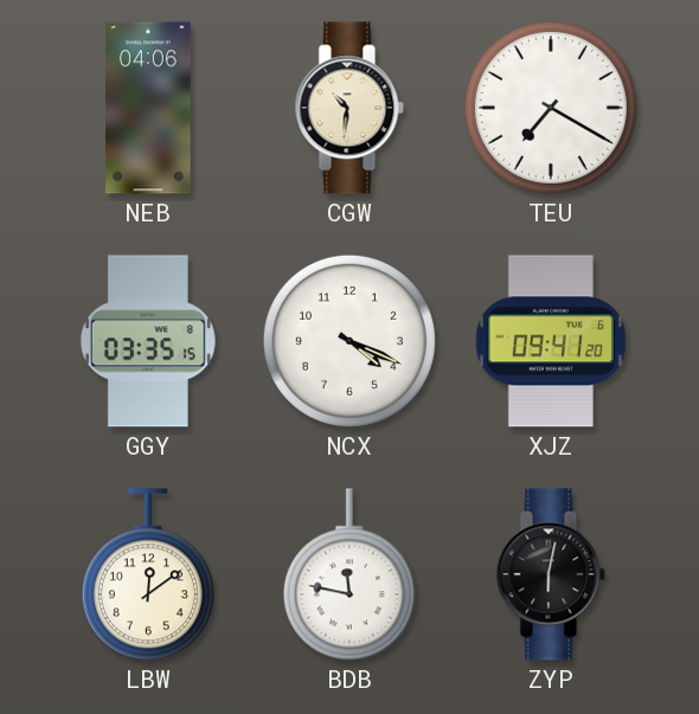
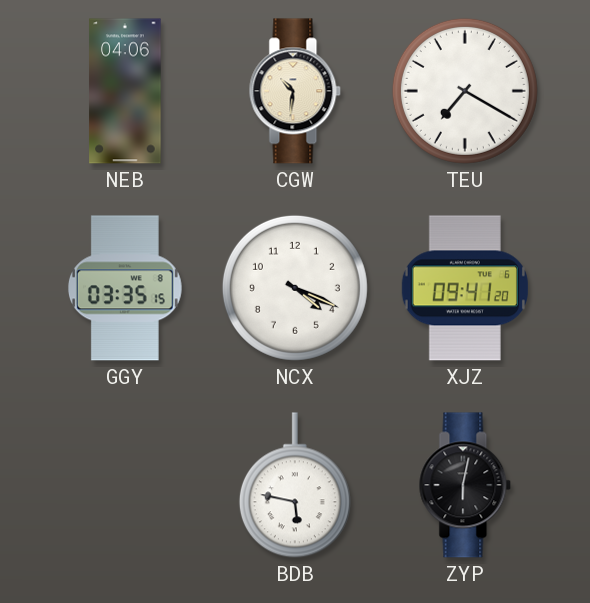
LBW: 12:09 -> none
BDB: 11:47 -> 5:47
